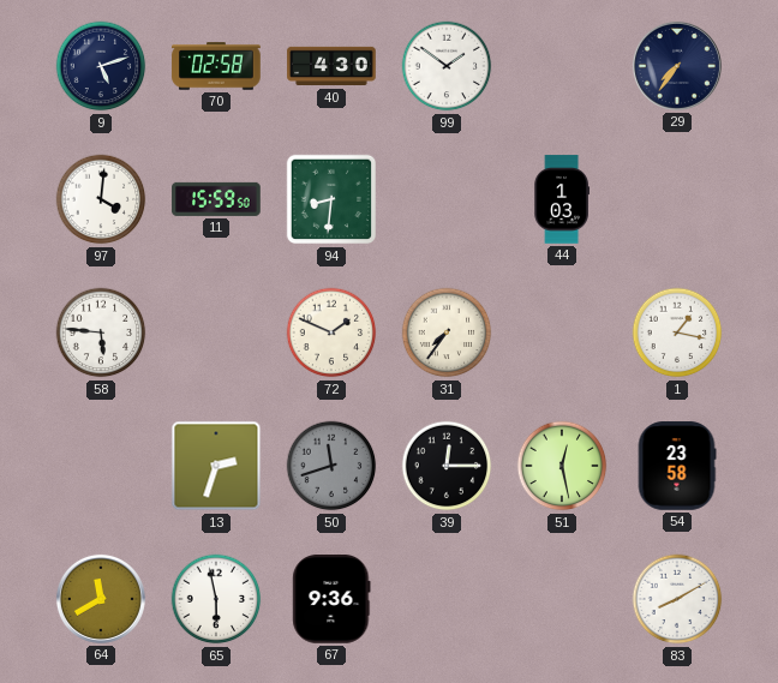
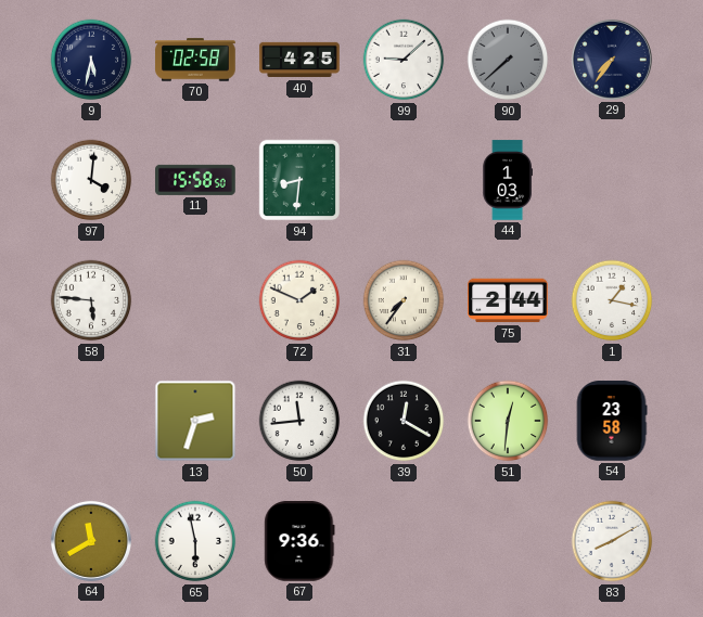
9: 5:12 -> 5:32
40: 4:30 -> 4:25
99: 1:51 -> 9:08
90: none -> 7:38
11: 15:59 -> 15:58
75: none -> 2:44
50: 11:42 -> 11:44
50 dial: grey -> white
39: 12:15 -> 12:20
51: 12:28 -> 12:31
